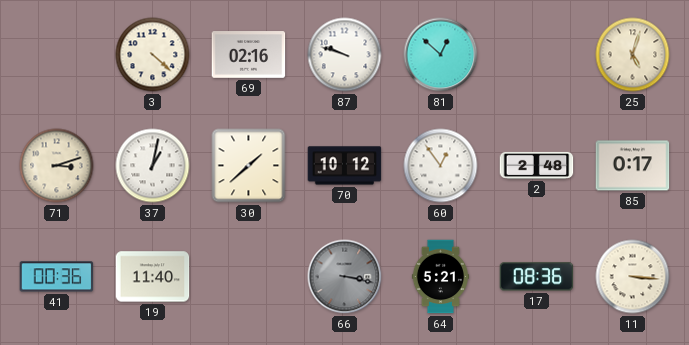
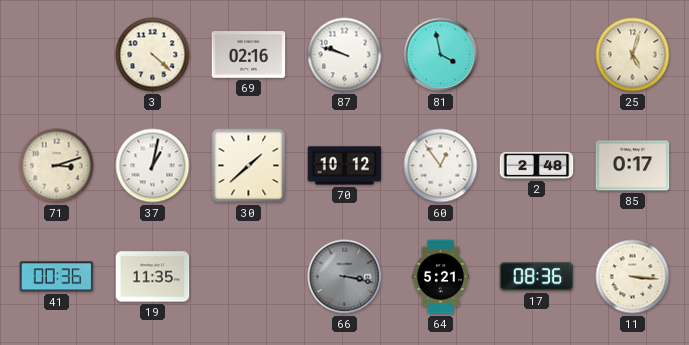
81: 12:52 -> 3:58
19: 11:40 -> 11:35
